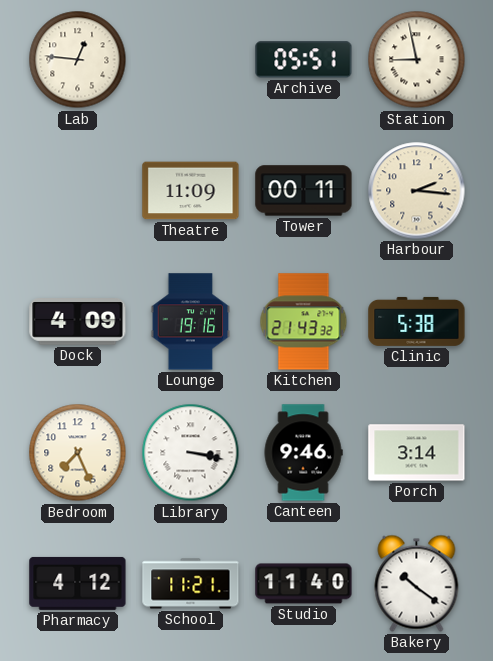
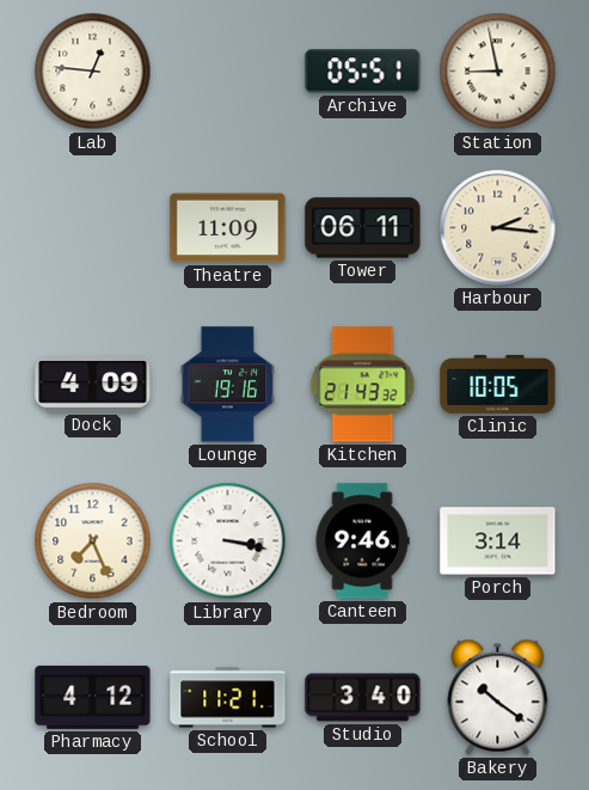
Tower: 00:11 -> 06:11
Clinic: 5:38 -> 10:05
Studio: 11:40 -> 3:40
